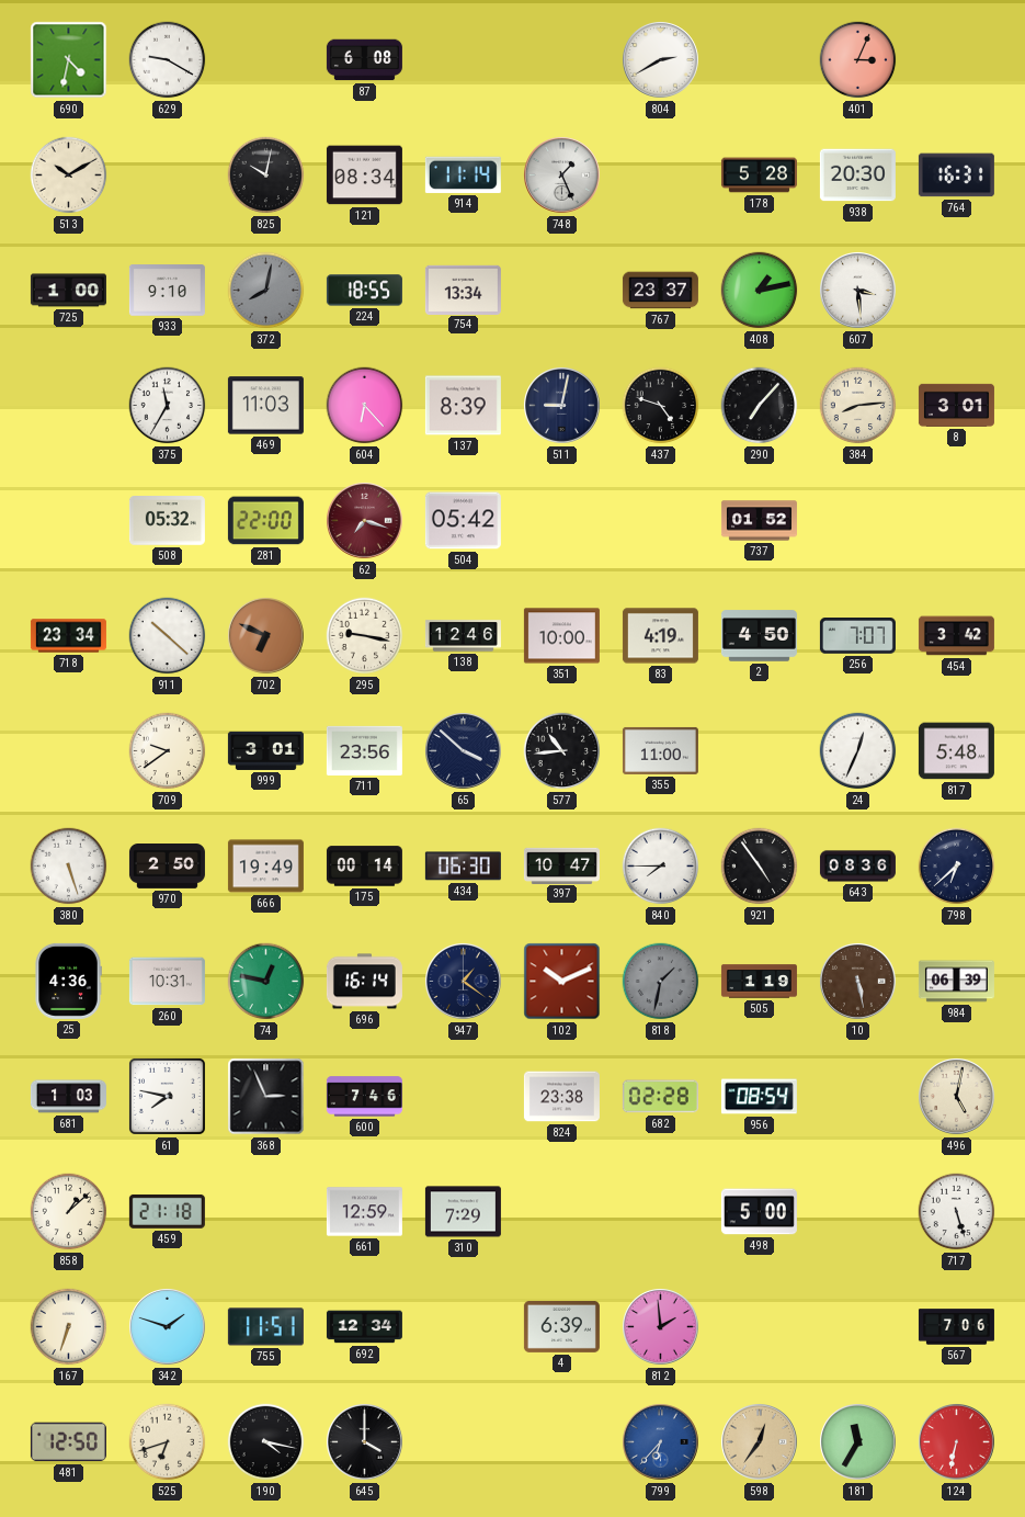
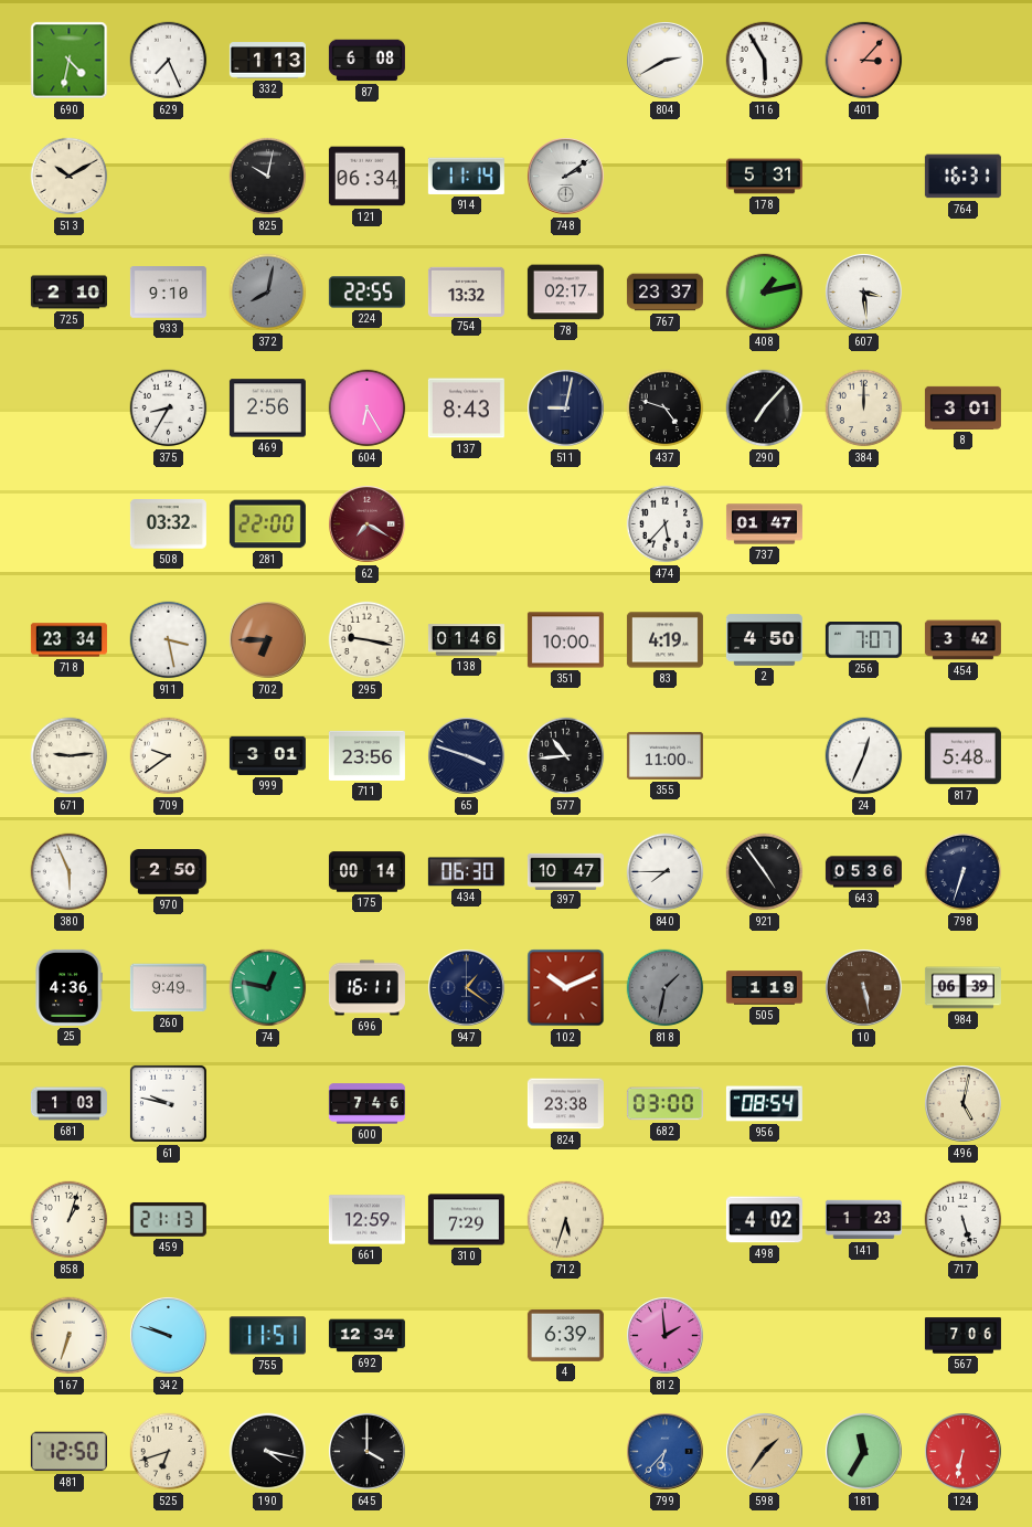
629: 9:20 -> 7:26
332: none -> 1:13
116: none -> 5:55
401: 3:04 -> 3:07
121: 08:34 -> 06:34
748: 1:26 -> 2:09
178: 5:28 -> 5:31
938: 20:30 -> none
725: 1:00 -> 2:10
224: 18:55 -> 22:55
754: 13:34 -> 13:32
78: none -> 02:17
375: 11:35 -> 8:35
469: 11:03 -> 2:56
604: 6:23 -> 6:25
137: 8:39 -> 8:43
384: 8:14 -> 12:00
508: 05:32 -> 03:32
62: 7:18 -> 7:20
504: 05:42 -> none
474: none -> 5:37
737: 01:52 -> 01:47
911: 10:22 -> 3:28
702: 6:49 -> 6:45
138: 12:46 -> 01:46
671: none -> 9:14
65: 3:52 -> 3:48
380: 5:27 -> 5:56
666: 19:49 -> none
643: 08:36 -> 05:36
798: 6:38 -> 6:33
260: 10:31 -> 9:49
696: 16:14 -> 16:11
61: 7:47 -> 9:47
368: 2:56 -> none
682: 02:28 -> 03:00
858: 1:08 -> 1:03
459: 21:18 -> 21:13
712: none -> 5:33
498: 5:00 -> 4:02
141: none -> 1:23
342: 1:48 -> 9:48
598: 12:36 -> 1:36
